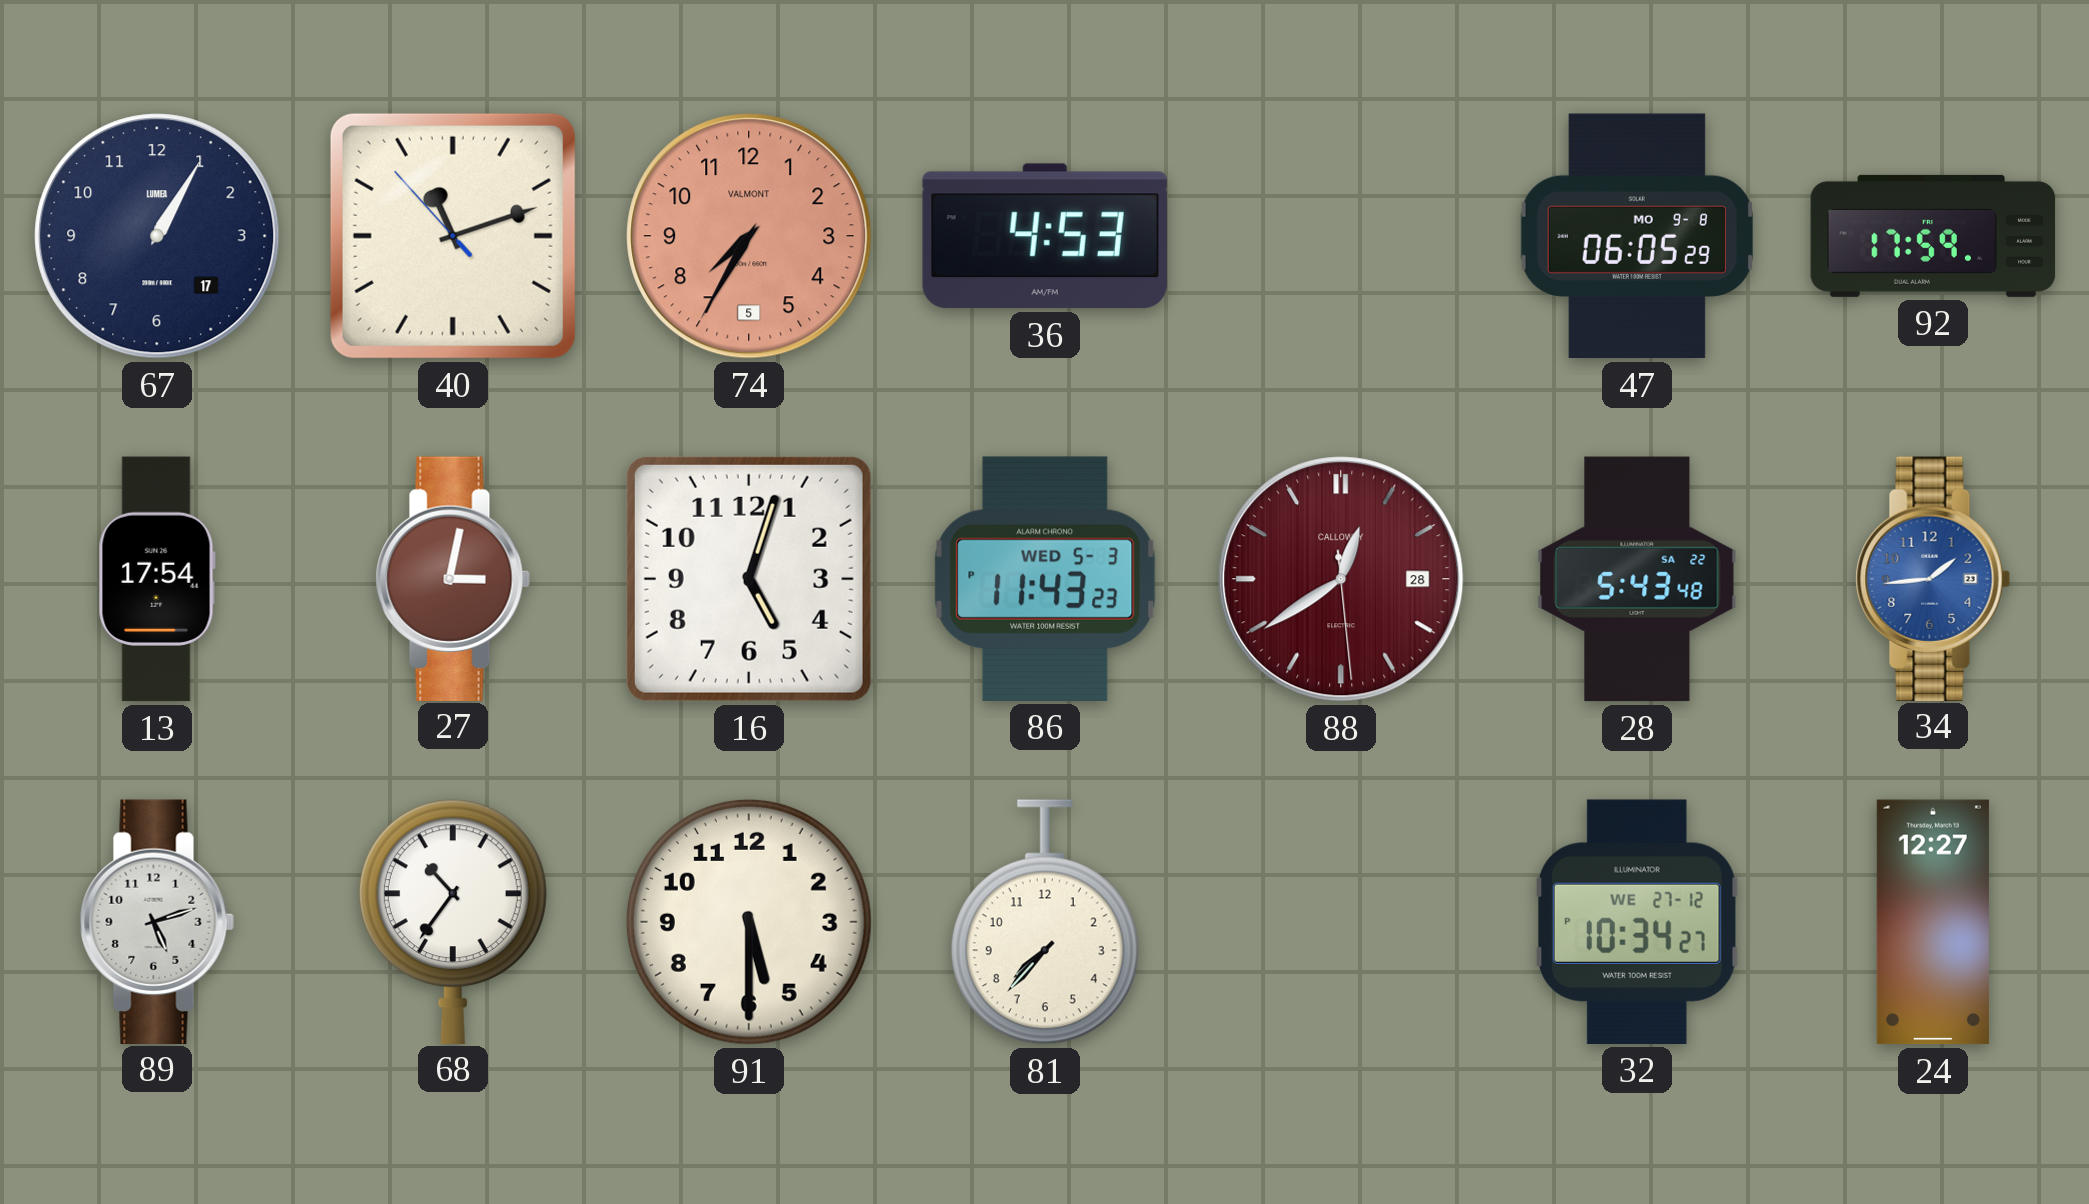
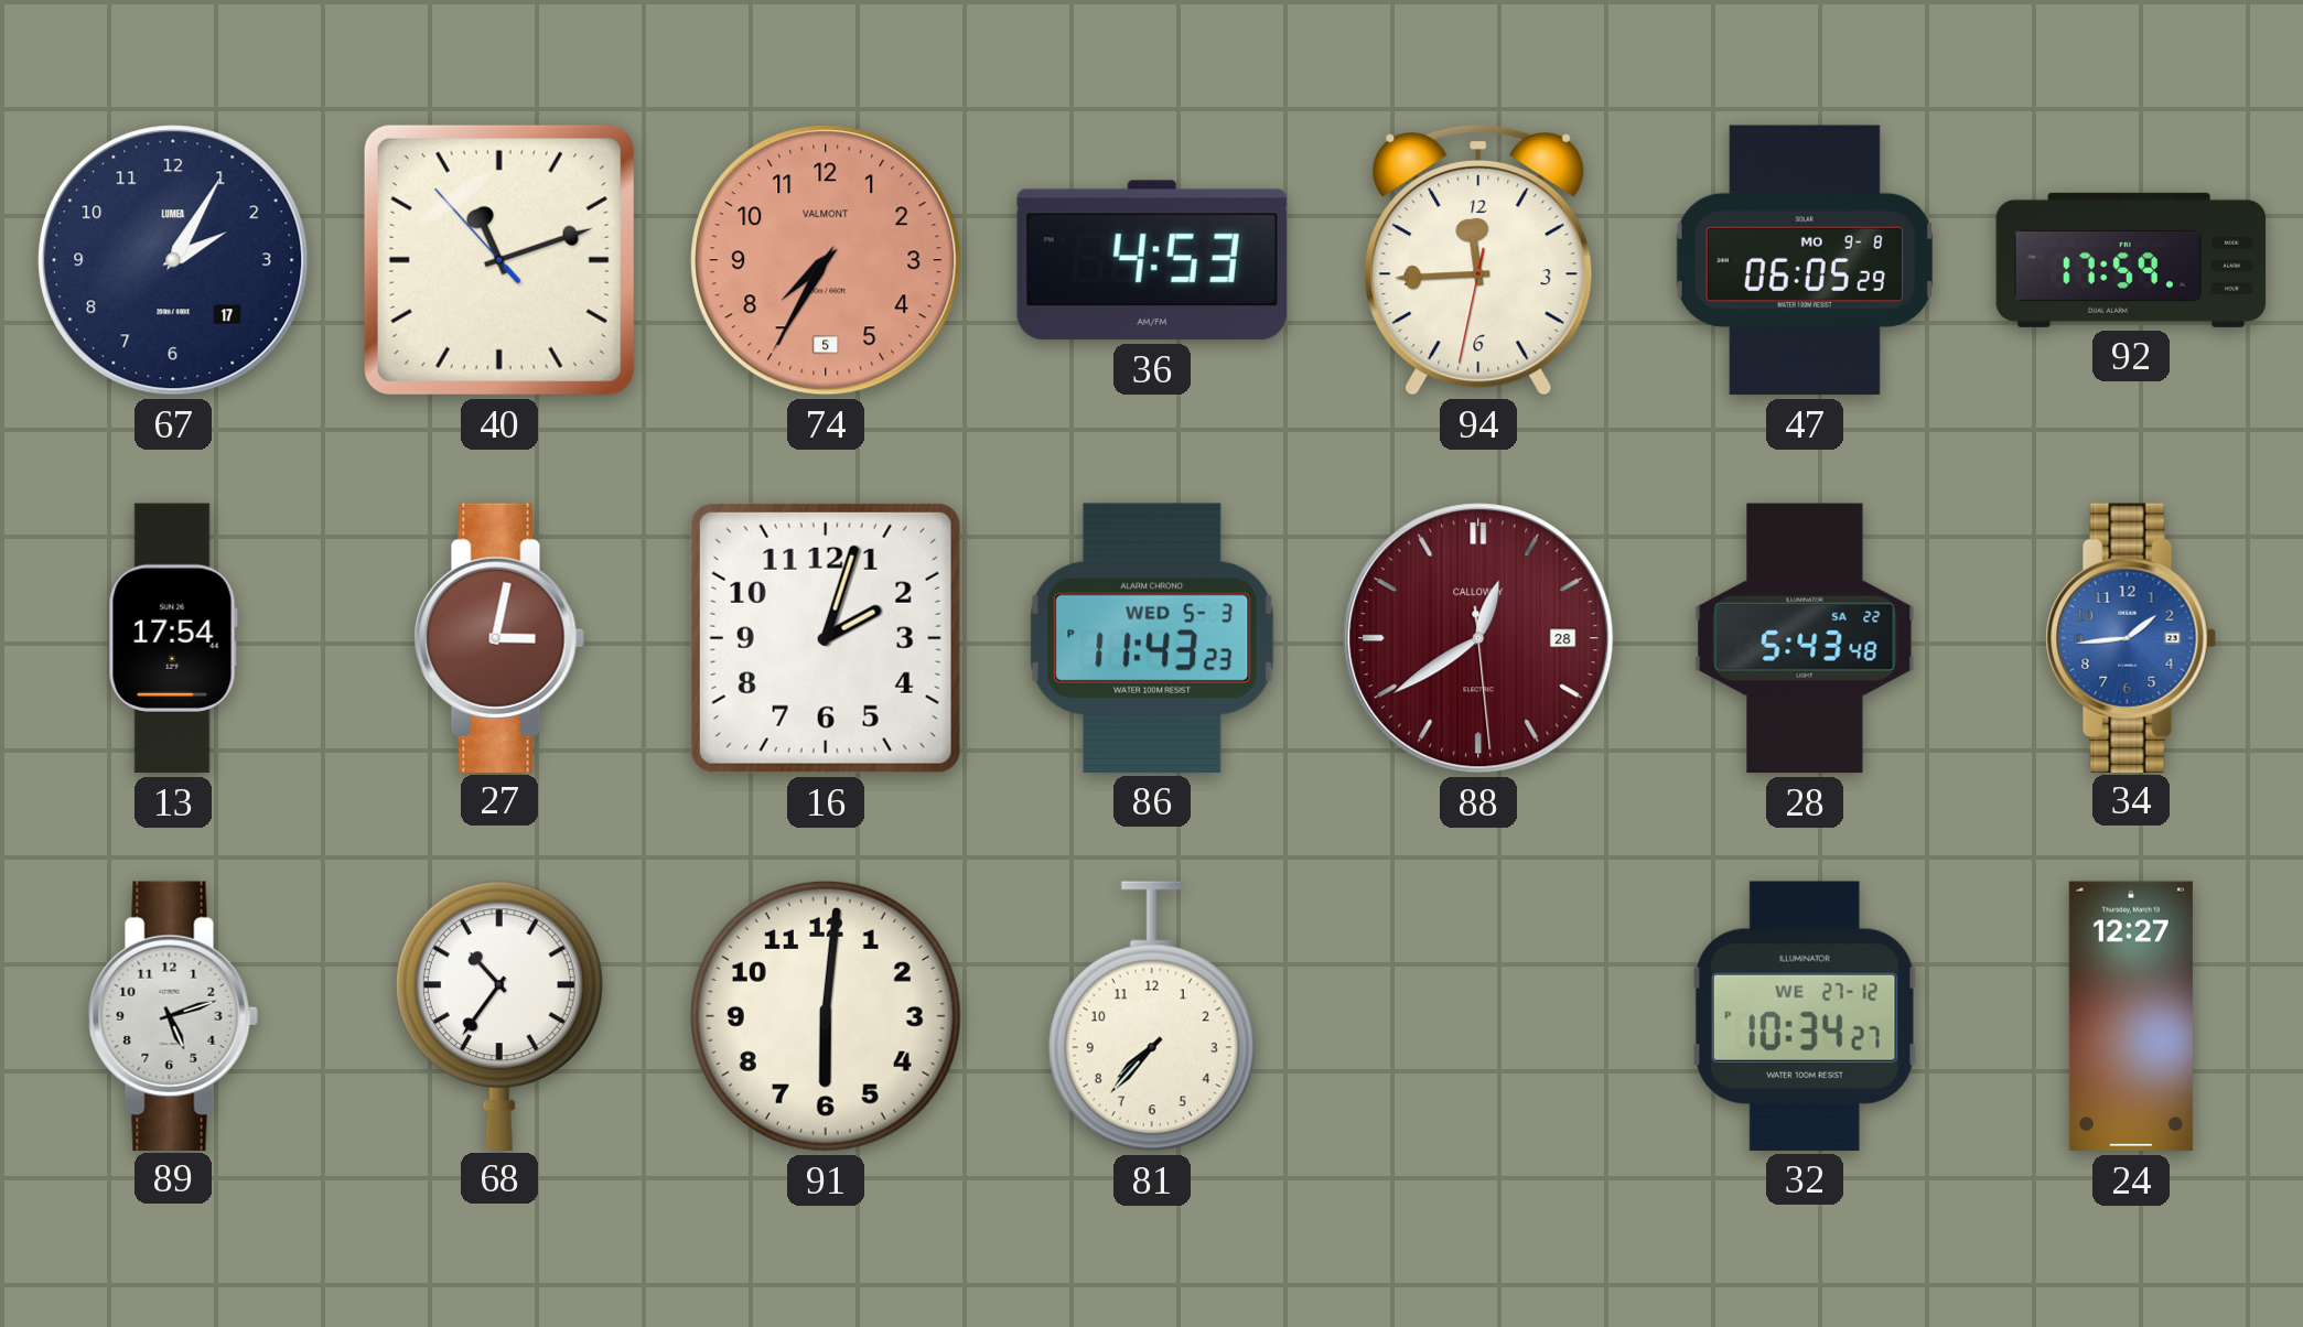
67: 1:05 -> 2:05
94: none -> 11:44
16: 5:03 -> 2:03
91: 5:30 -> 6:01
